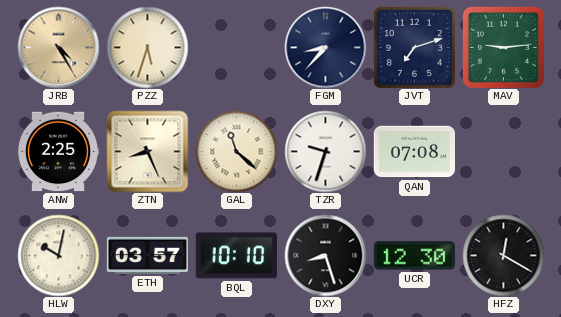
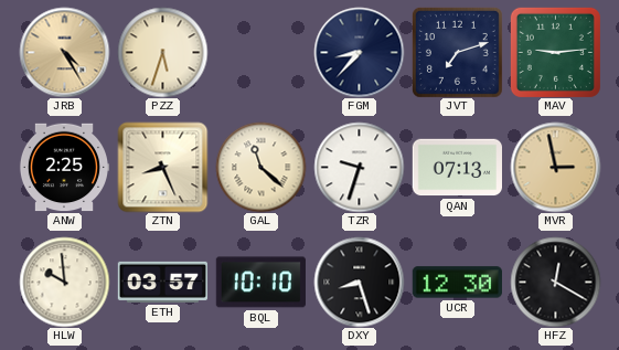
QAN: 07:08 -> 07:13
MVR: none -> 2:58
HLW: 10:02 -> 9:59
